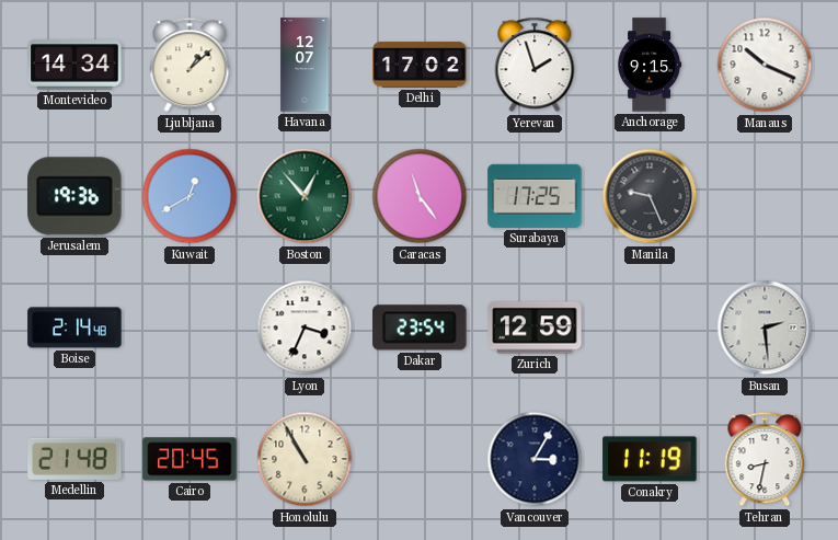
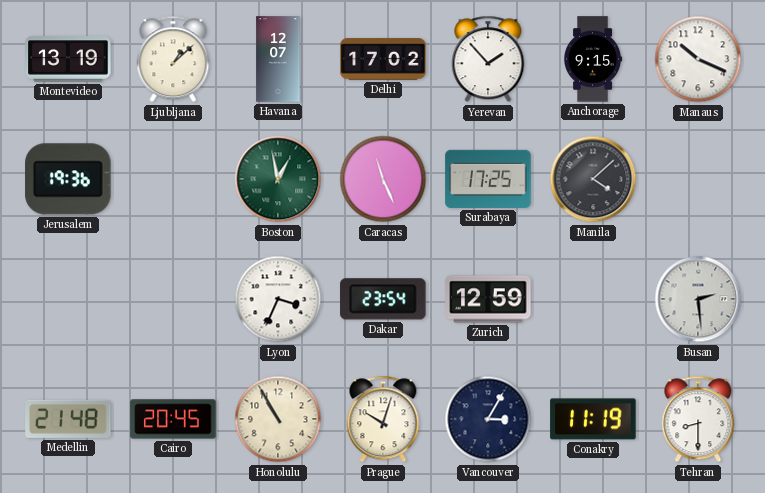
Montevideo: 14:34 -> 13:19
Yerevan: 1:57 -> 1:53
Kuwait: 12:40 -> none
Boston: 12:53 -> 12:58
Caracas: 11:24 -> 11:26
Manila: 9:26 -> 4:08
Boise: 2:14 -> none
Prague: none -> 10:03
Tehran: 8:32 -> 8:30
